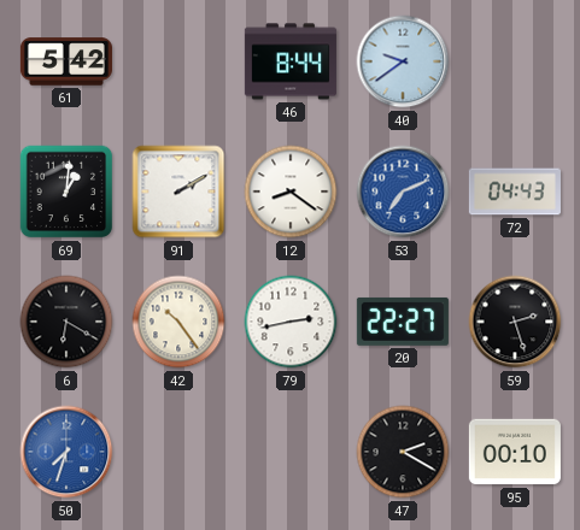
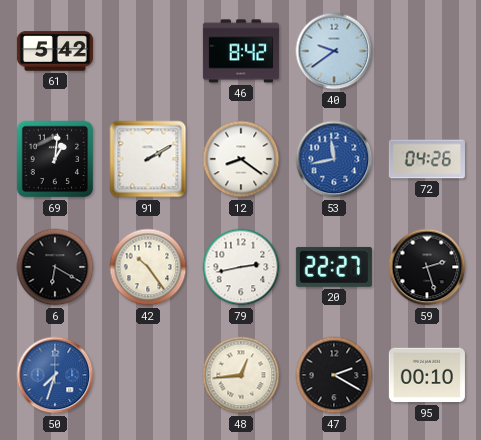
46: 8:44 -> 8:42
53: 7:11 -> 11:43
72: 04:43 -> 04:26
48: none -> 12:44
